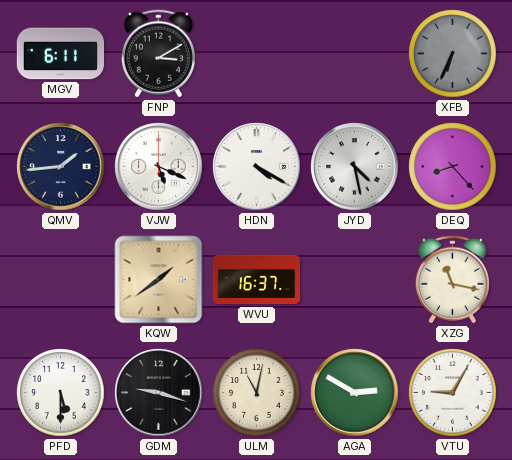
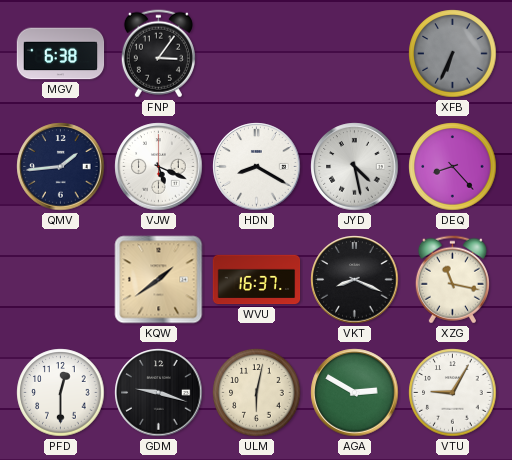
MGV: 6:11 -> 6:38
FNP: 3:10 -> 3:06
HDN: 4:20 -> 8:20
VKT: none -> 8:19
PFD: 5:30 -> 12:30
ULM: 11:02 -> 6:02
